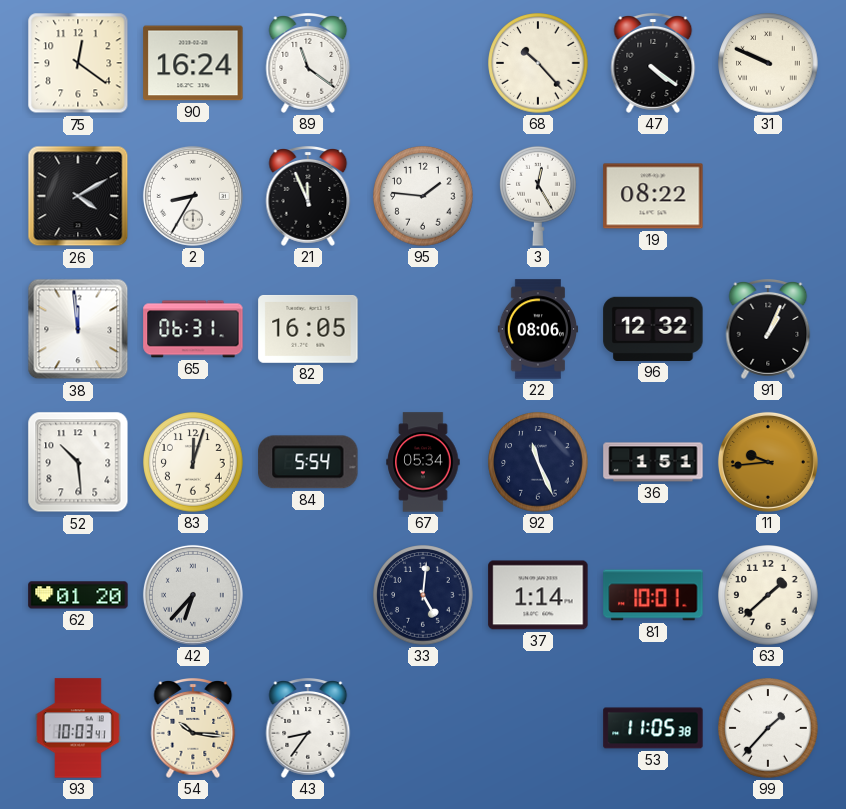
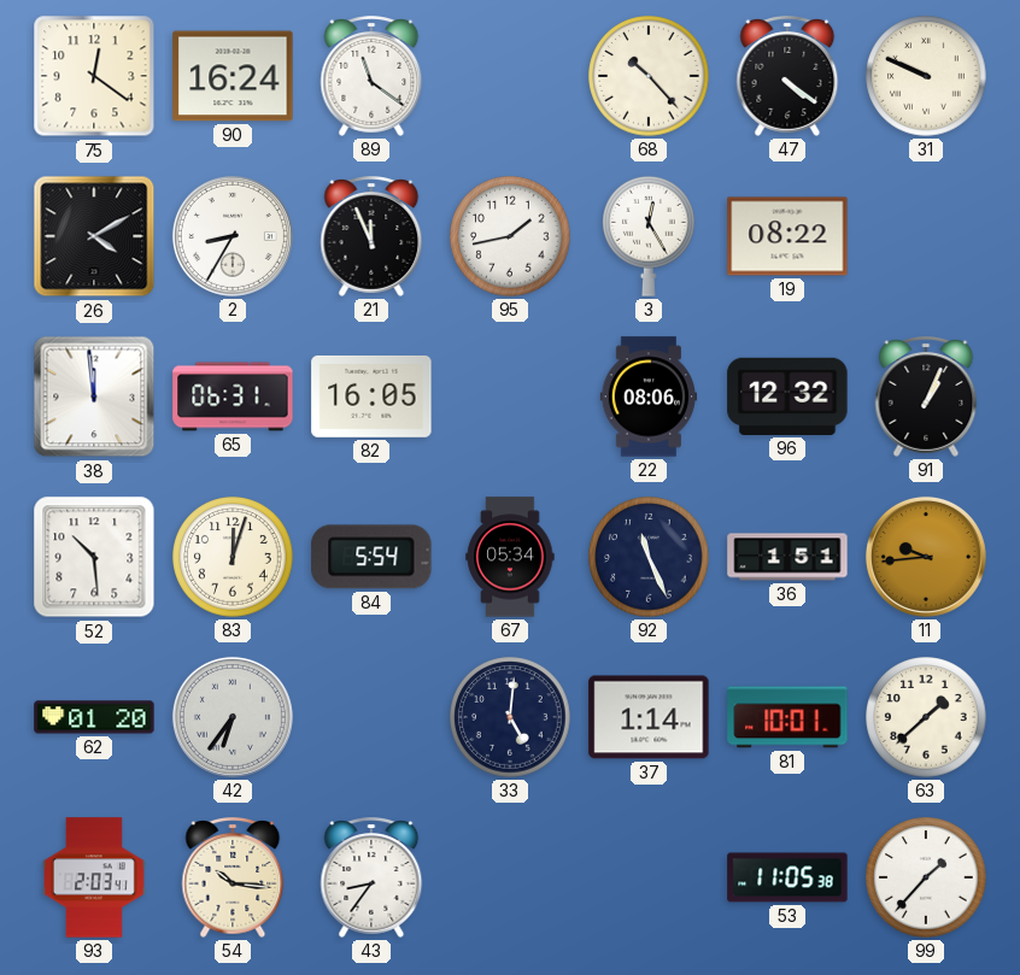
95: 1:46 -> 1:43
42: 6:37 -> 6:36
93: 10:03 -> 2:03
